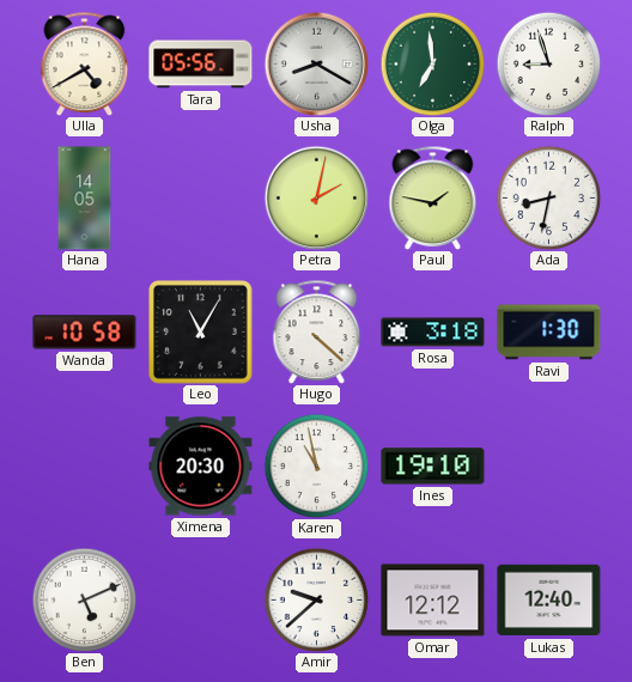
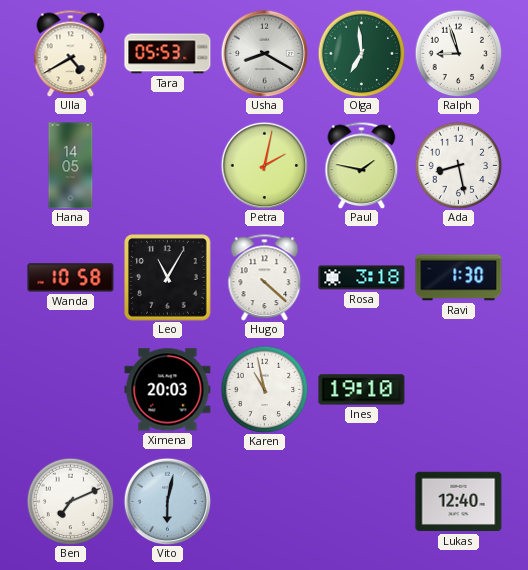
Tara: 05:56 -> 05:53
Ada: 8:32 -> 8:28
Ximena: 20:30 -> 20:03
Ben: 5:11 -> 7:11
Vito: none -> 6:02
Amir: 9:38 -> none
Omar: 12:12 -> none
